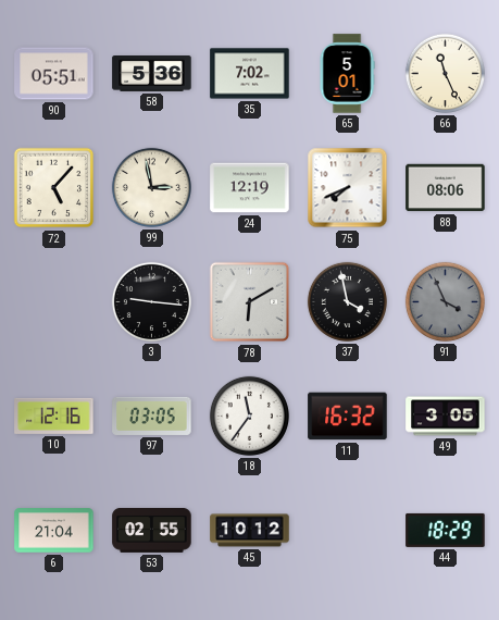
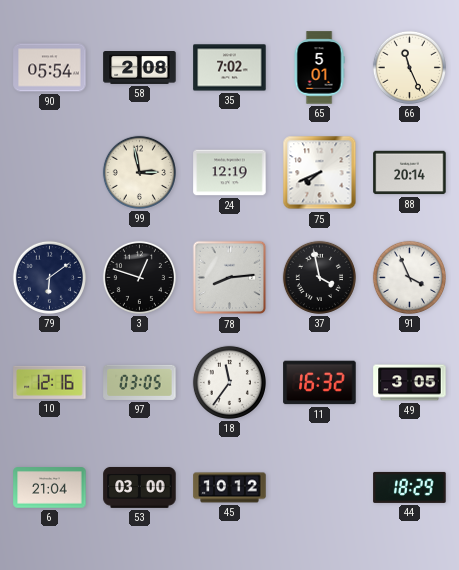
90: 05:51 -> 05:54
58: 5:36 -> 2:08
72: 5:07 -> none
88: 08:06 -> 20:14
79: none -> 6:09
3: 9:16 -> 12:48
78: 6:10 -> 8:14
91 dial: grey -> white
53: 02:55 -> 03:00
